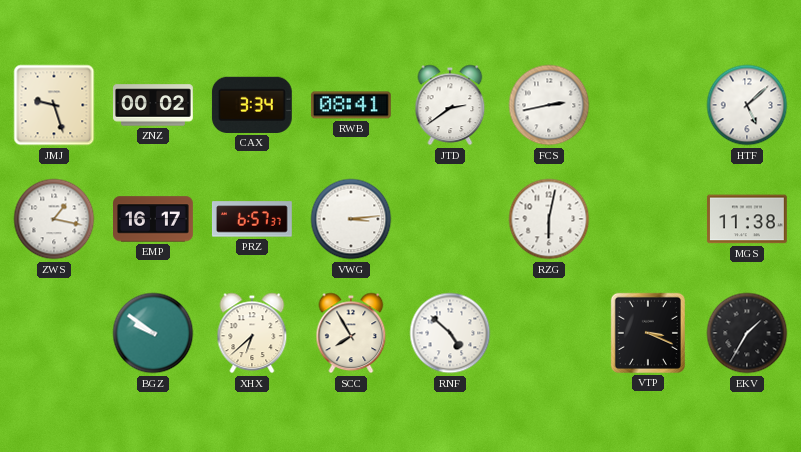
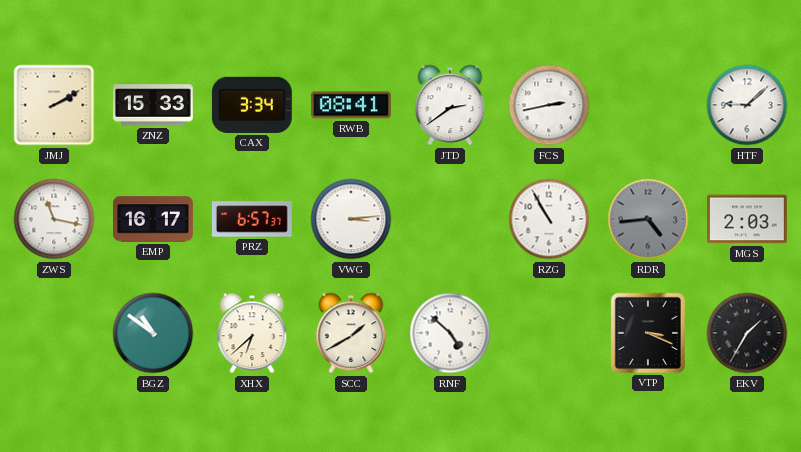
JMJ: 9:27 -> 2:10
ZNZ: 00:02 -> 15:33
HTF: 5:08 -> 9:08
ZWS: 1:17 -> 11:17
RZG: 6:02 -> 10:55
RDR: none -> 4:44
MGS: 11:38 -> 2:03
BGZ: 9:51 -> 10:51
SCC: 7:55 -> 1:40
